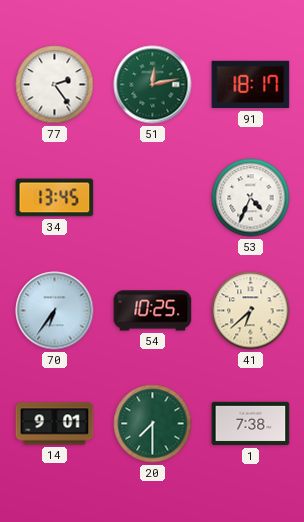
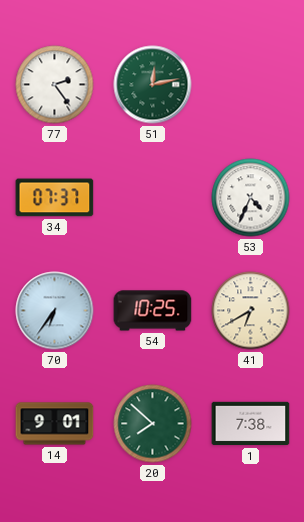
91: 18:17 -> none
34: 13:45 -> 07:37
41: 6:38 -> 6:40
20: 7:30 -> 7:52
